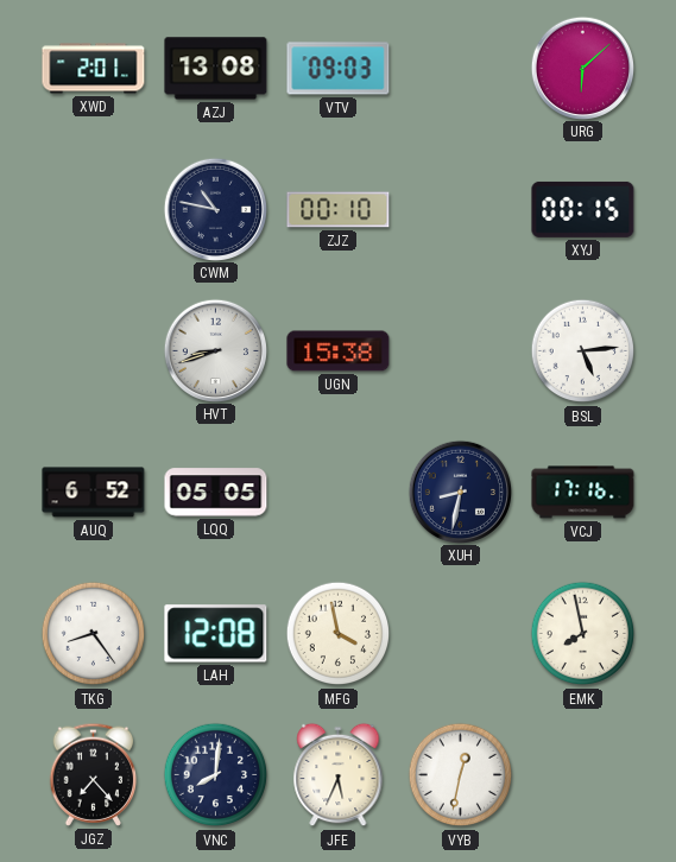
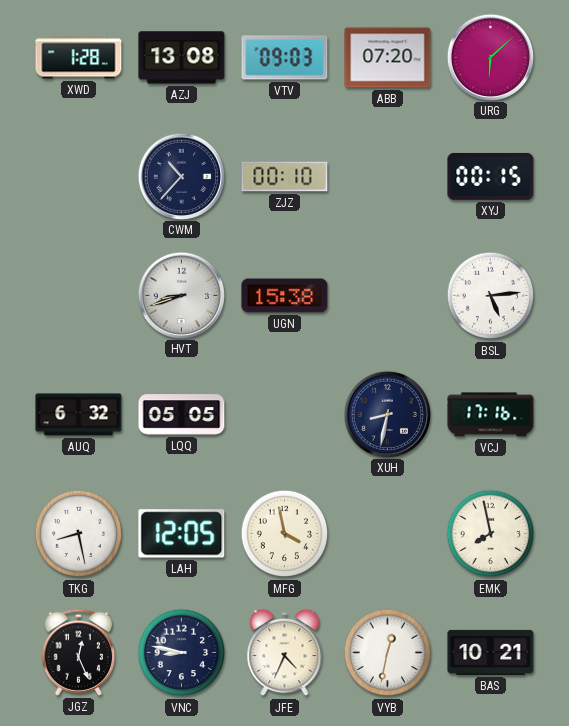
XWD: 2:01 -> 1:28
ABB: none -> 07:20
CWM: 10:47 -> 10:37
AUQ: 6:52 -> 6:32
TKG: 8:24 -> 8:28
LAH: 12:08 -> 12:05
JGZ: 7:23 -> 12:26
VNC: 8:01 -> 8:47
JFE: 5:34 -> 4:34
BAS: none -> 10:21
